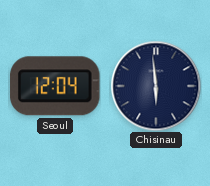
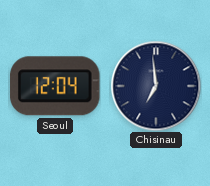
Chisinau: 5:59 -> 6:59
